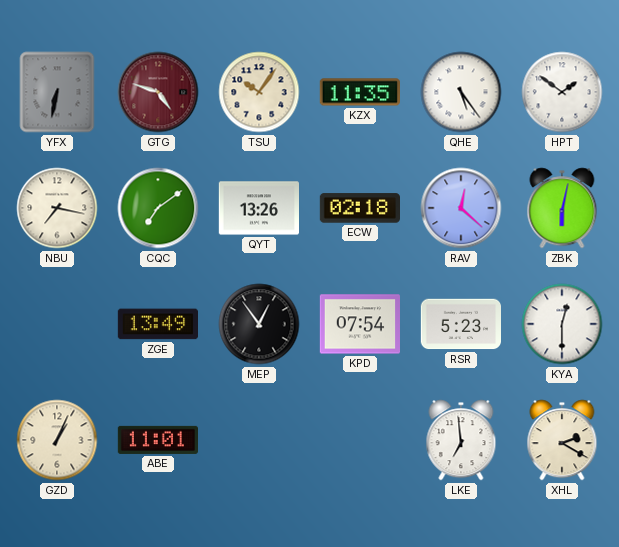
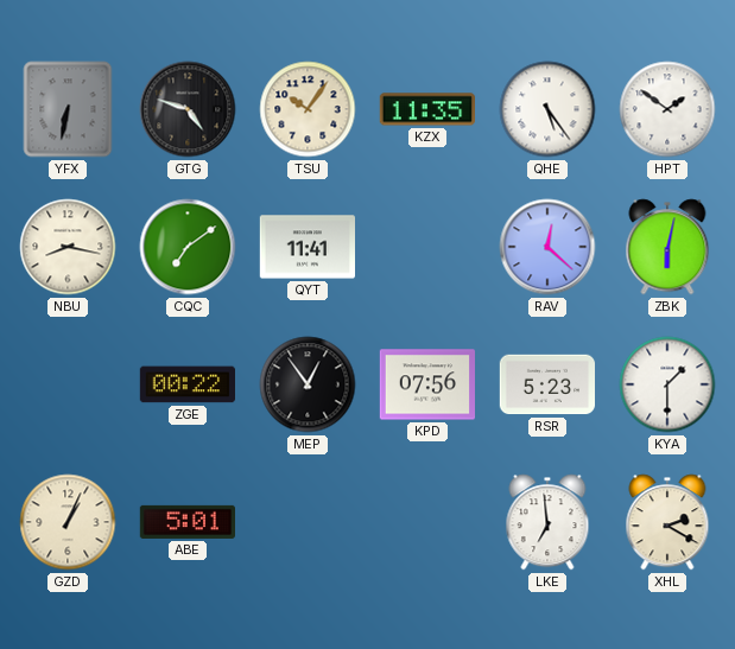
GTG dial: burgundy -> black
NBU: 7:17 -> 8:17
QYT: 13:26 -> 11:41
ECW: 02:18 -> none
ZGE: 13:49 -> 00:22
KPD: 07:54 -> 07:56
KYA: 12:30 -> 1:30
ABE: 11:01 -> 5:01
